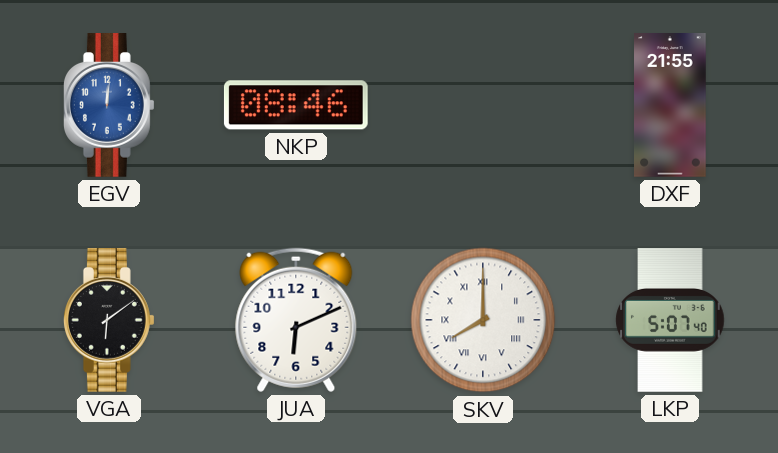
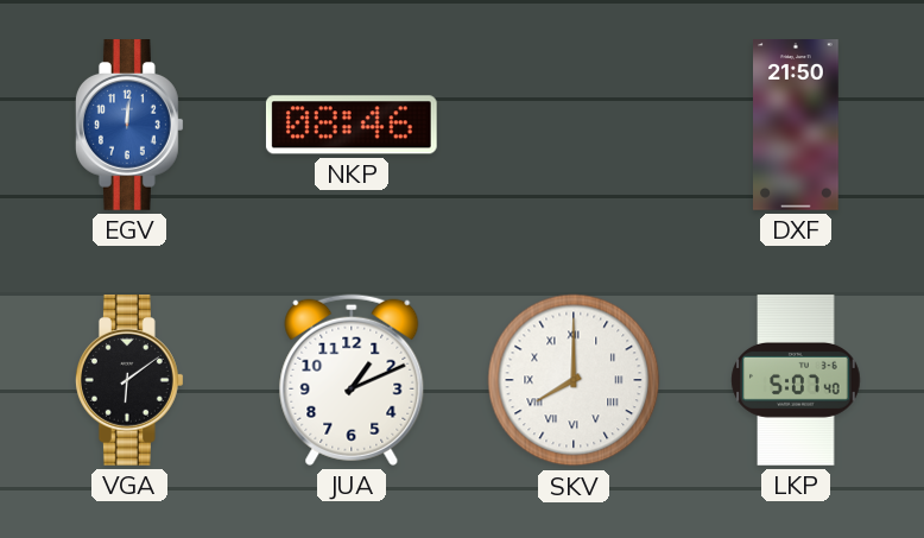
DXF: 21:55 -> 21:50
JUA: 6:11 -> 1:11
